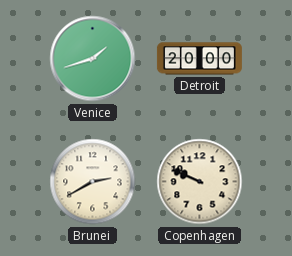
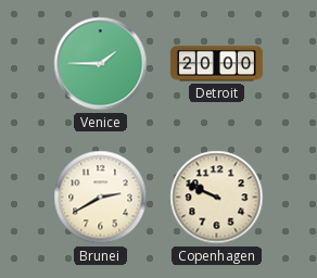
Venice: 1:42 -> 1:45
